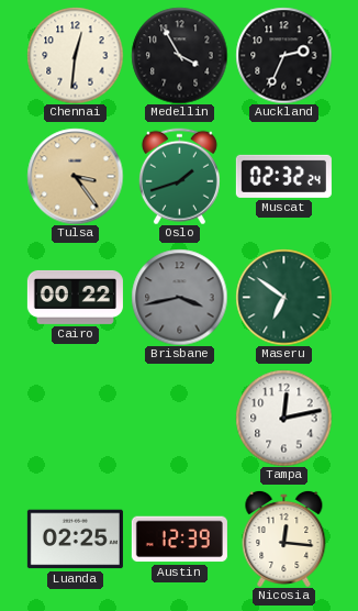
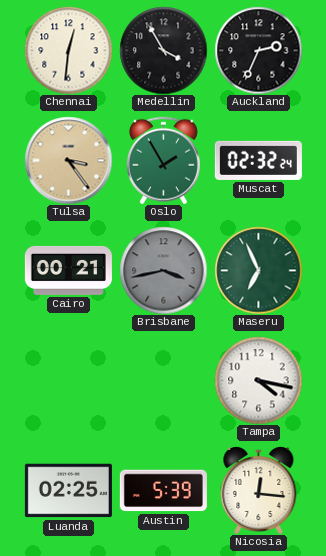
Oslo: 1:42 -> 1:55
Cairo: 00:22 -> 00:21
Maseru: 6:51 -> 6:56
Tampa: 12:13 -> 4:17
Austin: 12:39 -> 5:39
